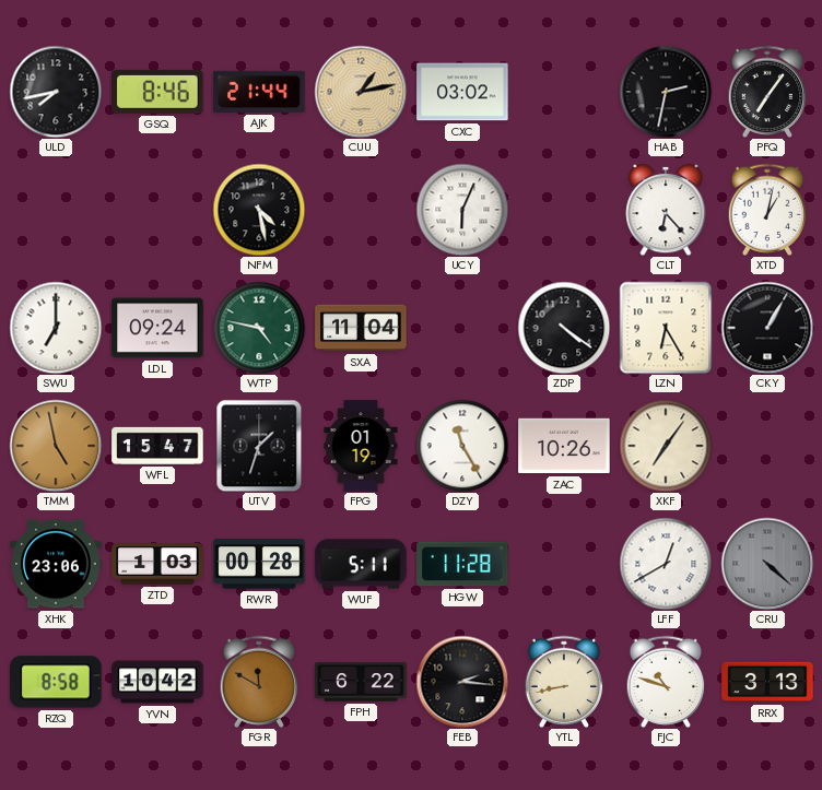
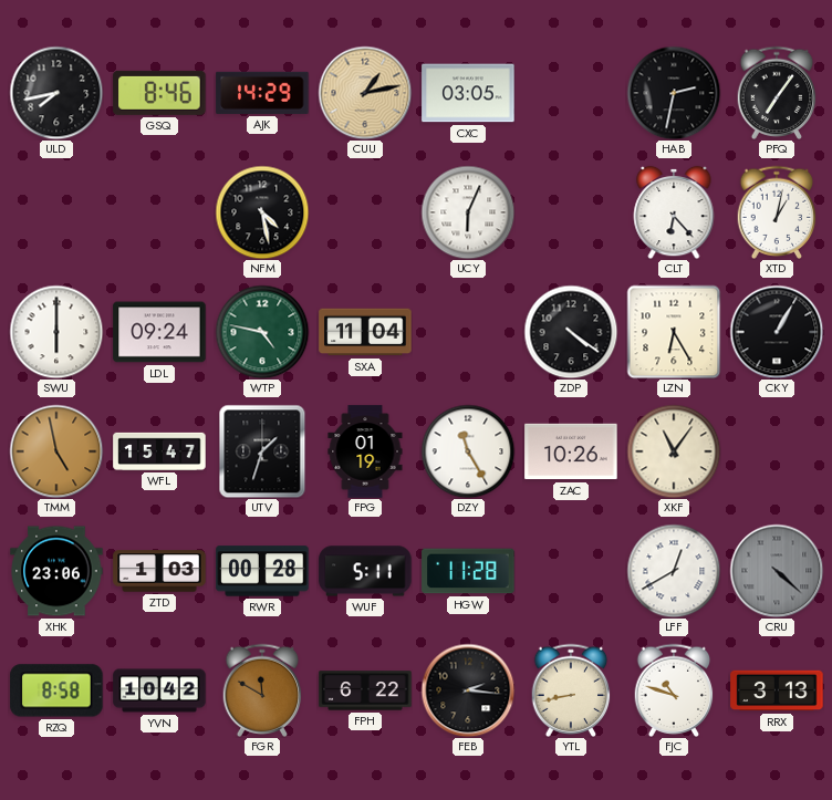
AJK: 21:44 -> 14:29
CXC: 03:02 -> 03:05
SWU: 7:00 -> 6:00
XKF: 7:06 -> 11:06
